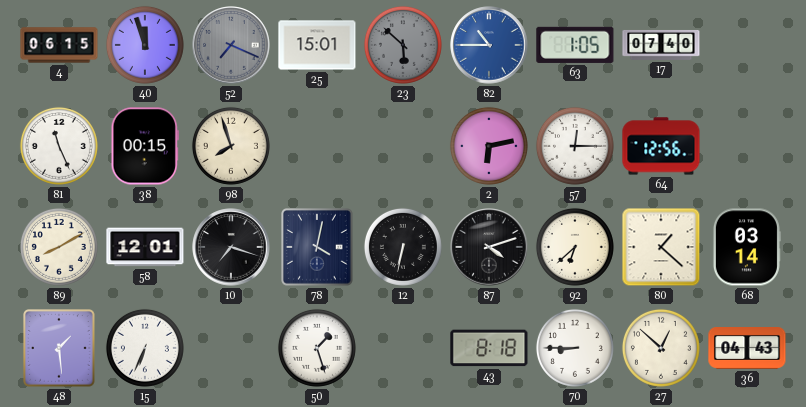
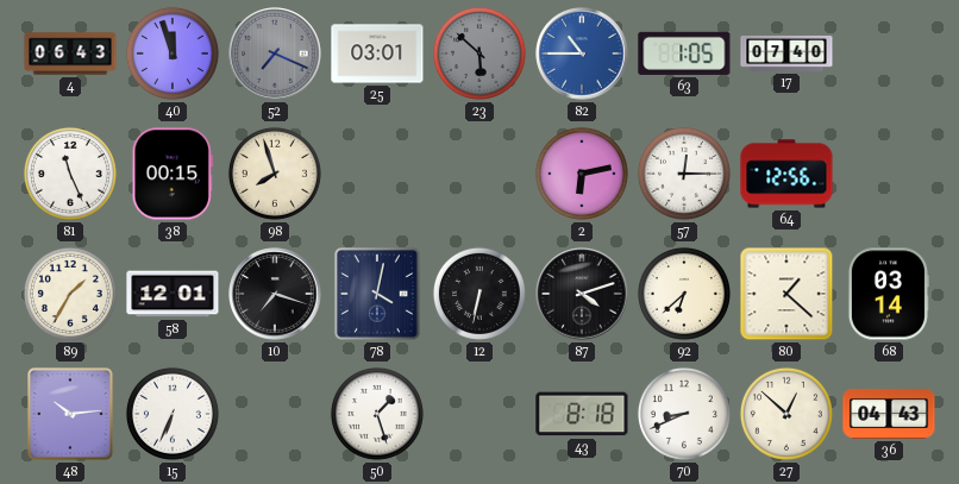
4: 06:15 -> 06:43
25: 15:01 -> 03:01
89: 8:10 -> 1:35
48: 1:29 -> 10:14
70: 8:45 -> 8:41
